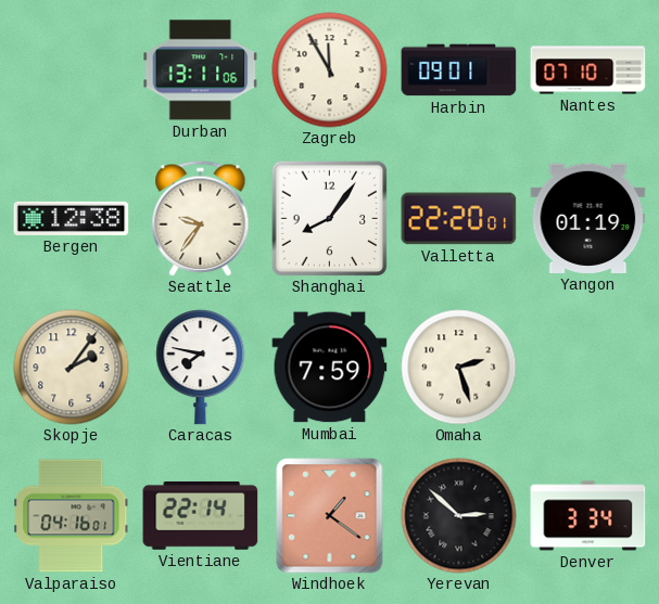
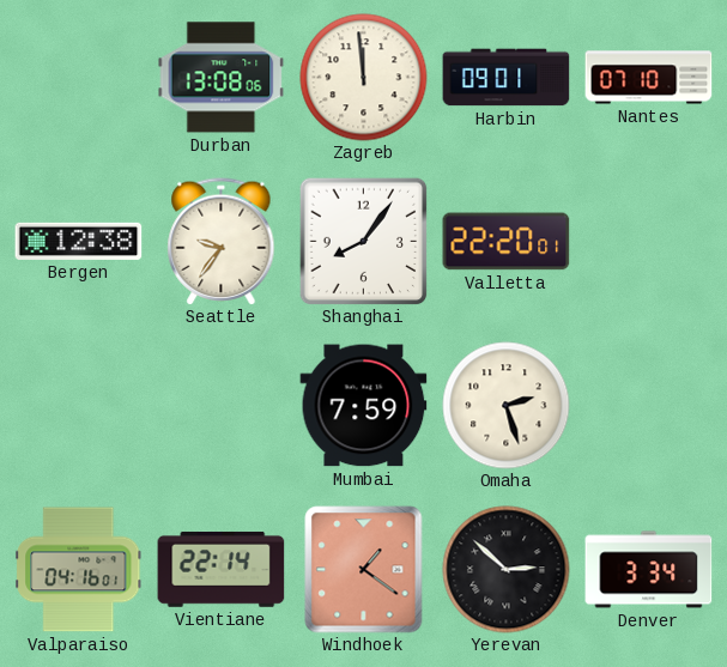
Durban: 13:11 -> 13:08
Zagreb: 11:55 -> 11:59
Yangon: 01:19 -> none
Skopje: 2:06 -> none
Caracas: 7:47 -> none
